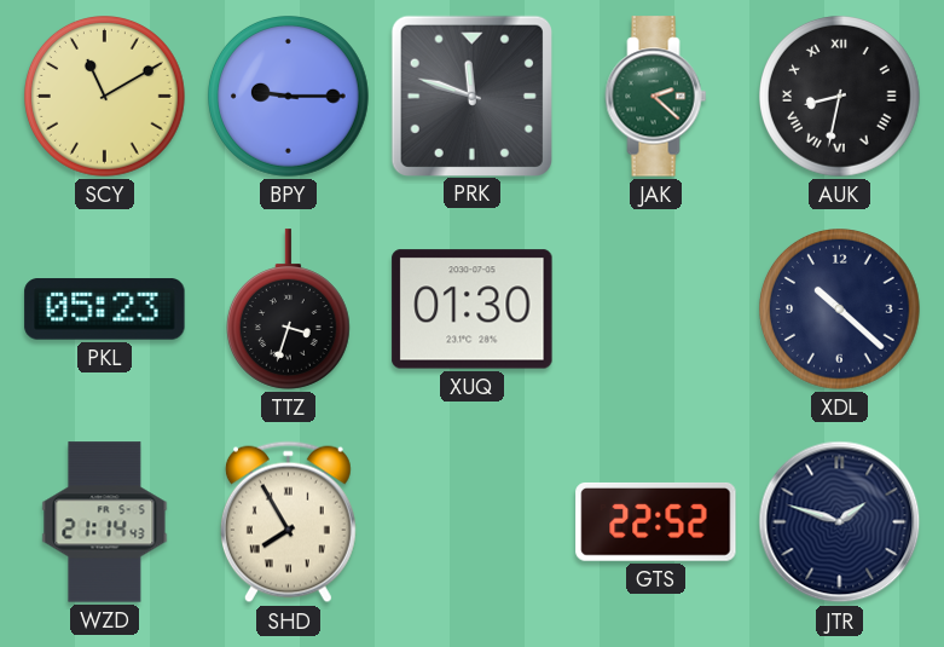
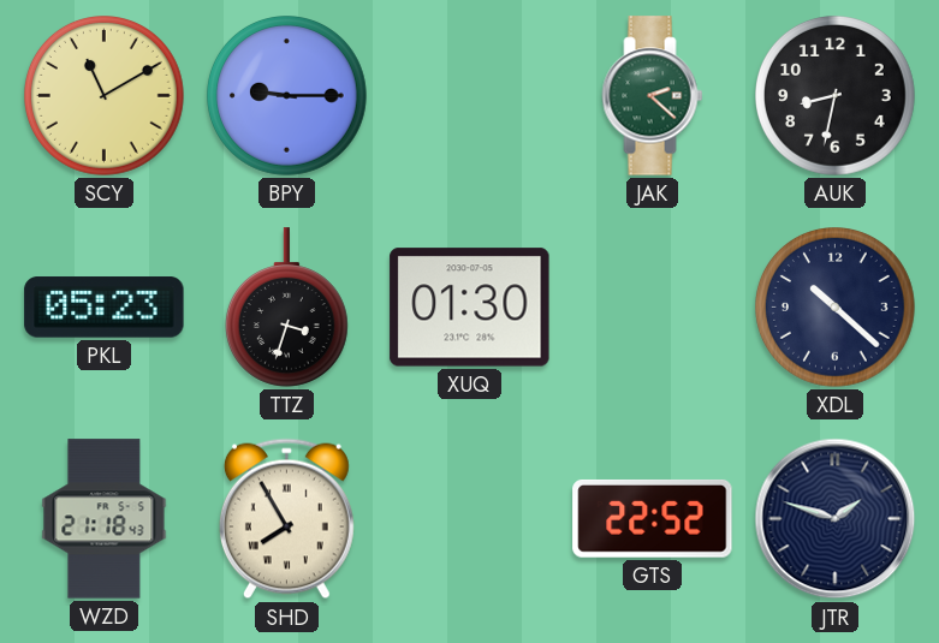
PRK: 11:48 -> none
AUK numerals: Roman -> Arabic
WZD: 21:14 -> 21:18
